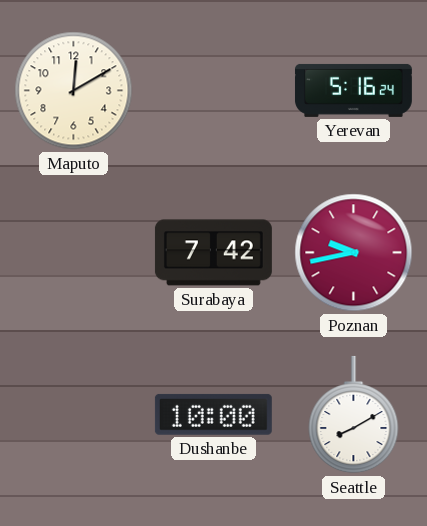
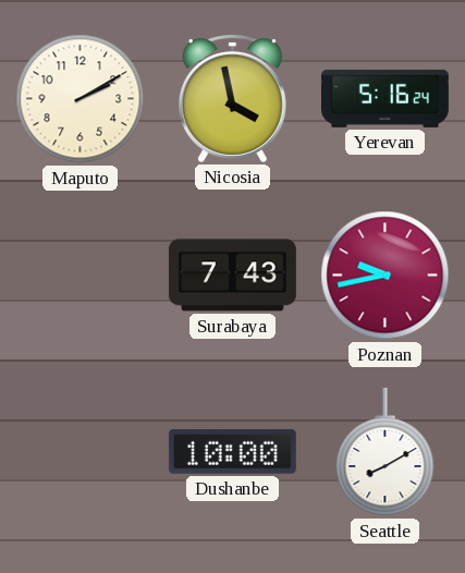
Maputo: 12:10 -> 2:10
Nicosia: none -> 3:58
Surabaya: 7:42 -> 7:43
